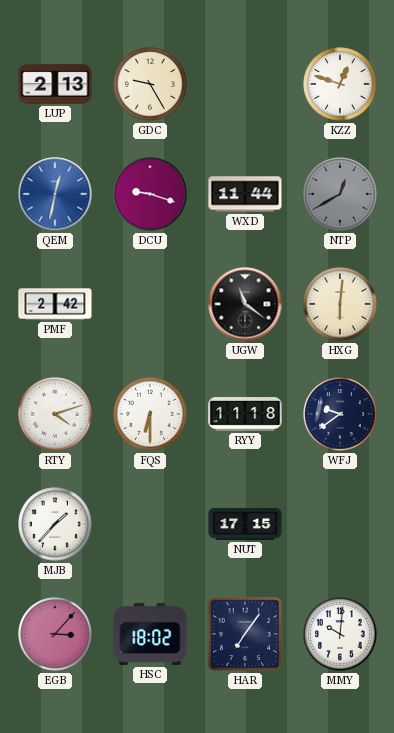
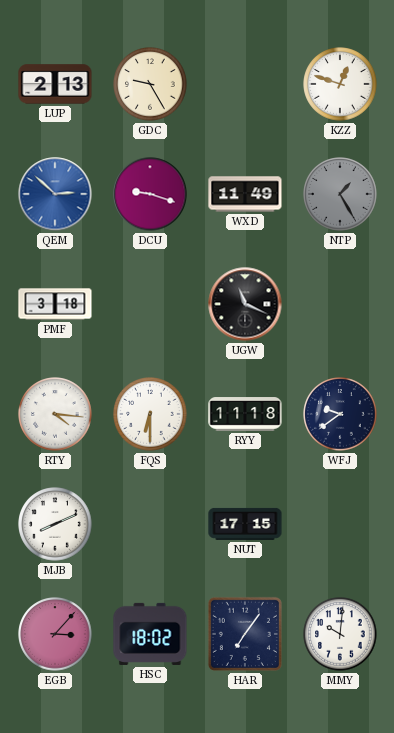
QEM: 12:32 -> 2:52
WXD: 11:44 -> 11:49
NTP: 12:40 -> 1:25
PMF: 2:42 -> 3:18
UGW: 11:21 -> 11:19
HXG: 6:01 -> none
RTY: 4:12 -> 4:16
MJB: 1:37 -> 8:11
